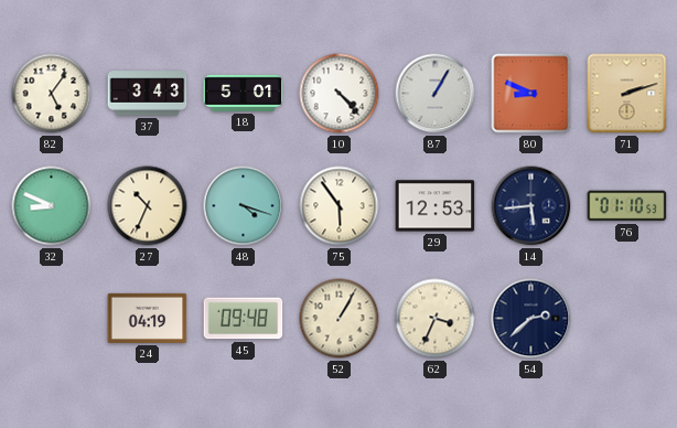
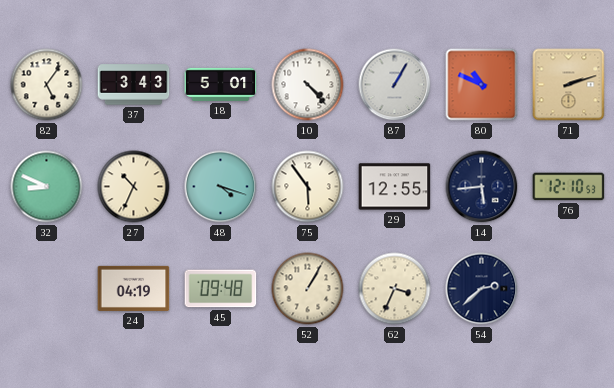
80: 8:49 -> 10:49
29: 12:53 -> 12:55
76: 01:10 -> 12:10
